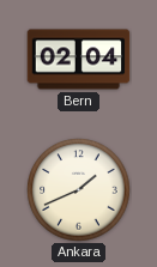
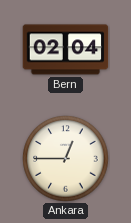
Ankara: 1:41 -> 12:45
